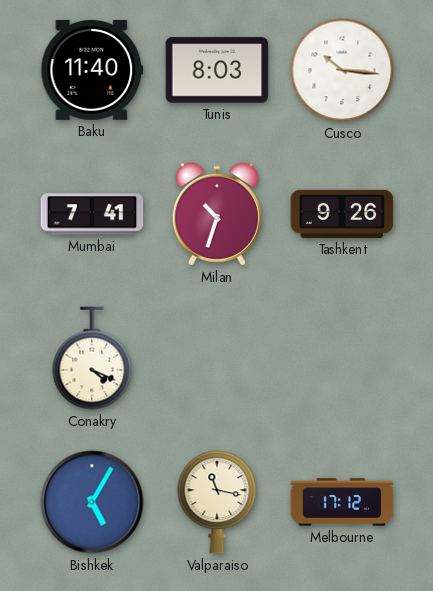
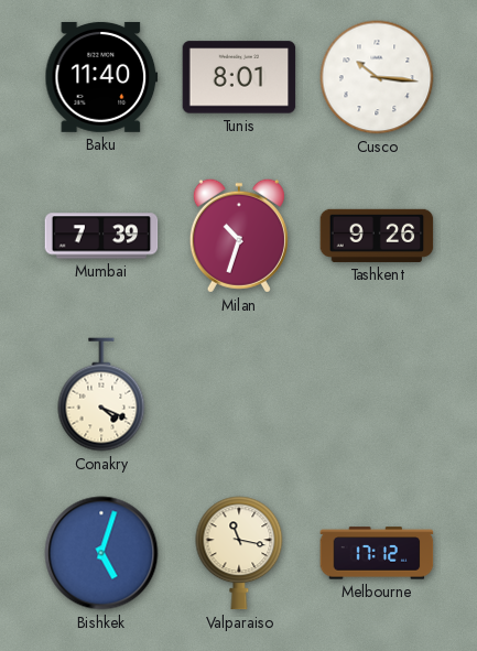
Tunis: 8:03 -> 8:01
Mumbai: 7:41 -> 7:39
Bishkek: 5:05 -> 5:03
